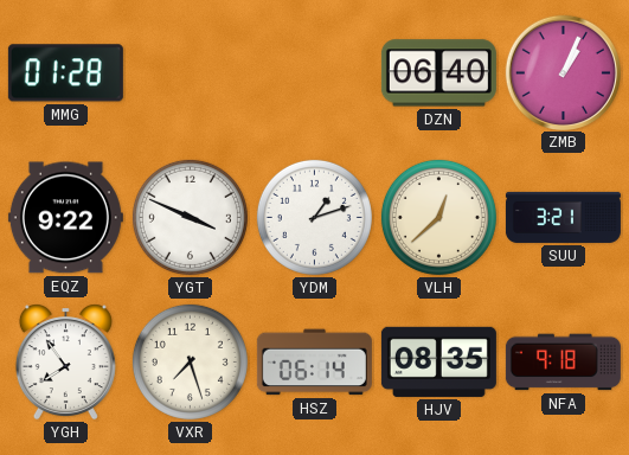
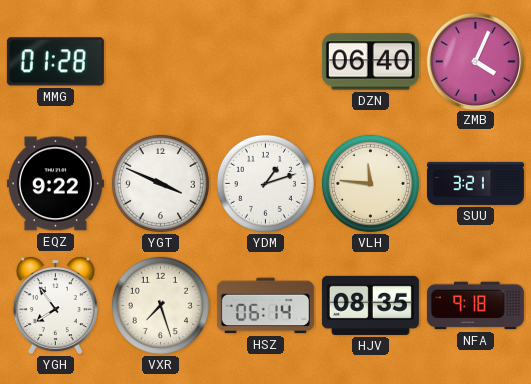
ZMB: 1:04 -> 4:04
VLH: 12:38 -> 11:46
